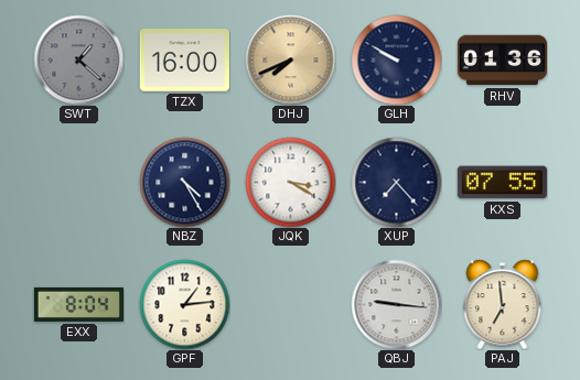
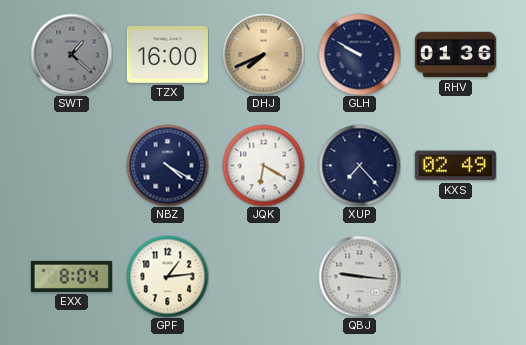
NBZ: 4:25 -> 4:20
JQK: 3:20 -> 6:20
KXS: 07:55 -> 02:49
PAJ: 6:59 -> none
